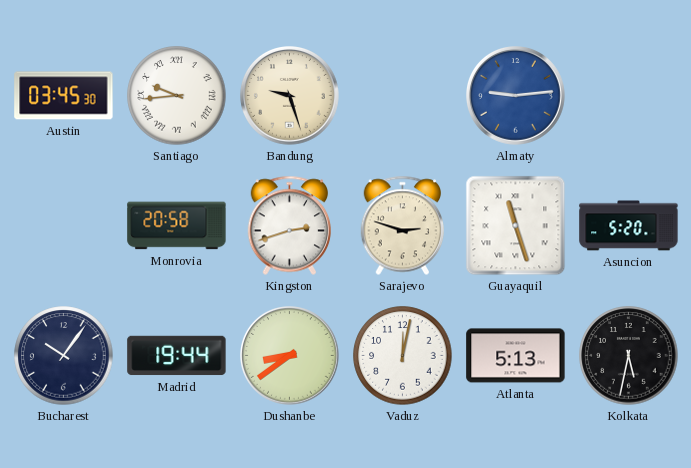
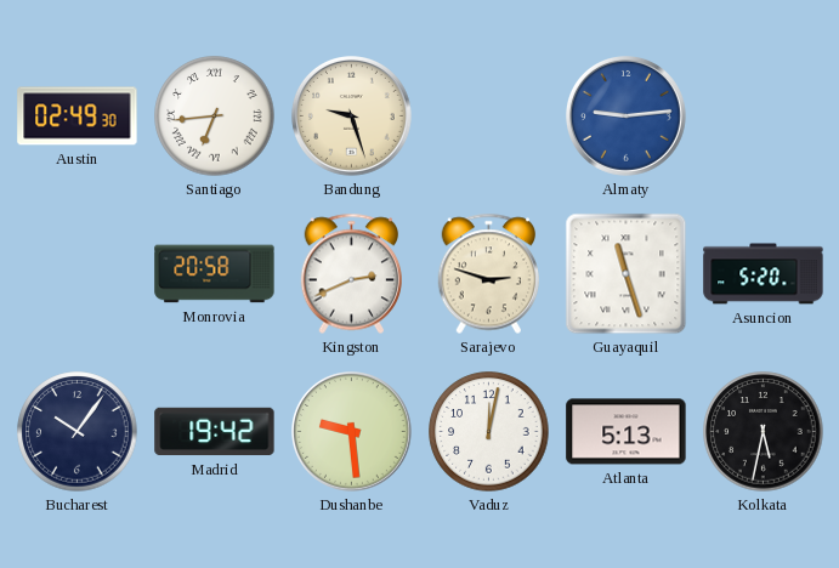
Austin: 03:45 -> 02:49
Santiago: 9:44 -> 6:44
Kingston: 2:42 -> 2:41
Madrid: 19:44 -> 19:42
Dushanbe: 8:39 -> 9:29
